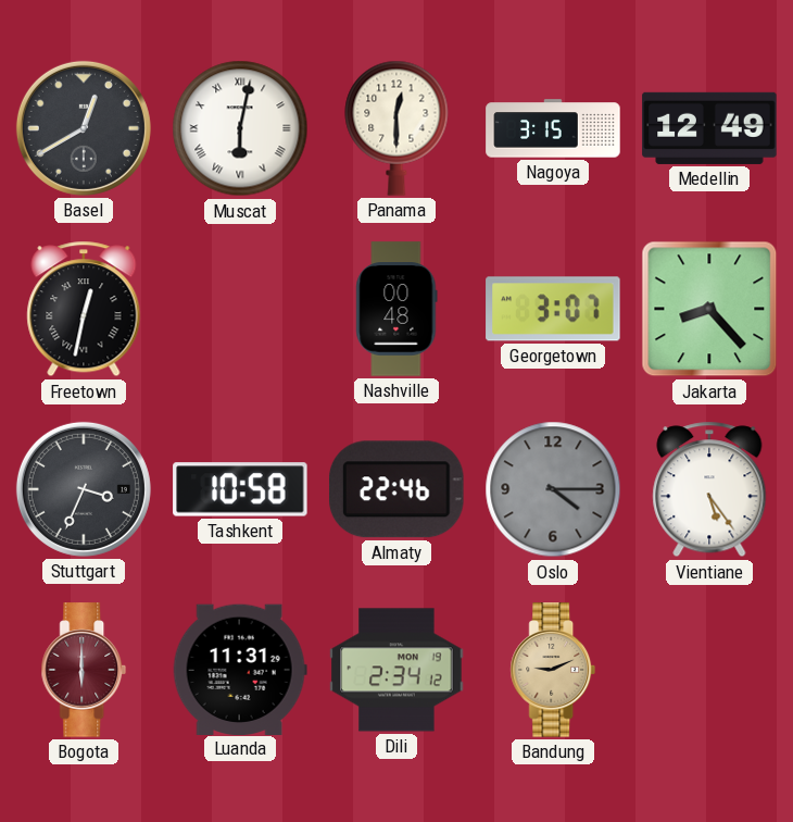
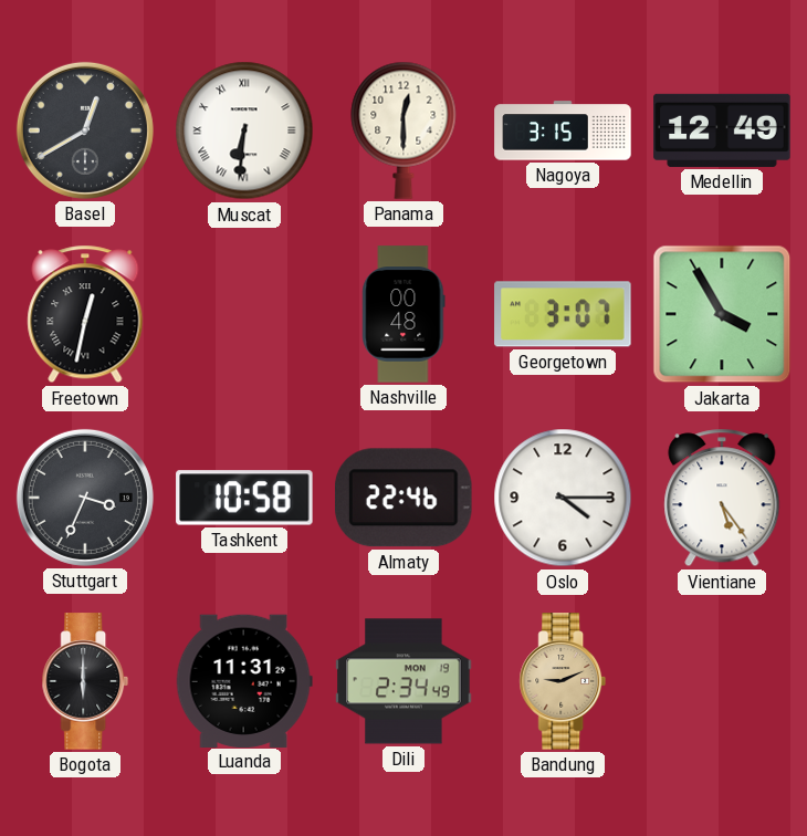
Muscat: 6:02 -> 6:31
Jakarta: 8:23 -> 3:55
Oslo dial: grey -> white
Bogota dial: burgundy -> black
Dili: 2:34:12 -> 2:34:49
